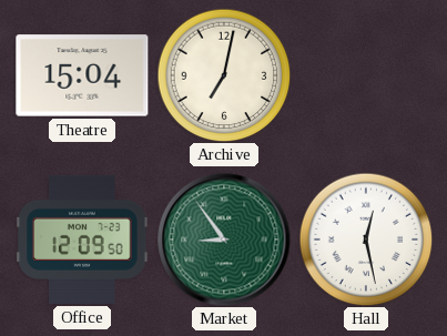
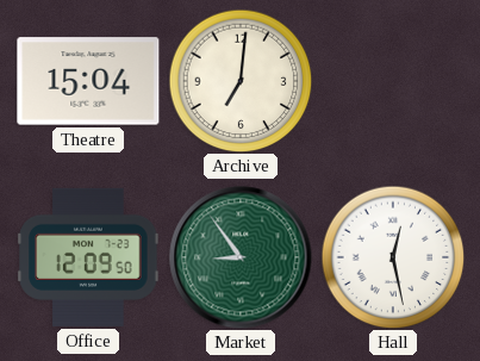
Archive: 7:02 -> 7:01
